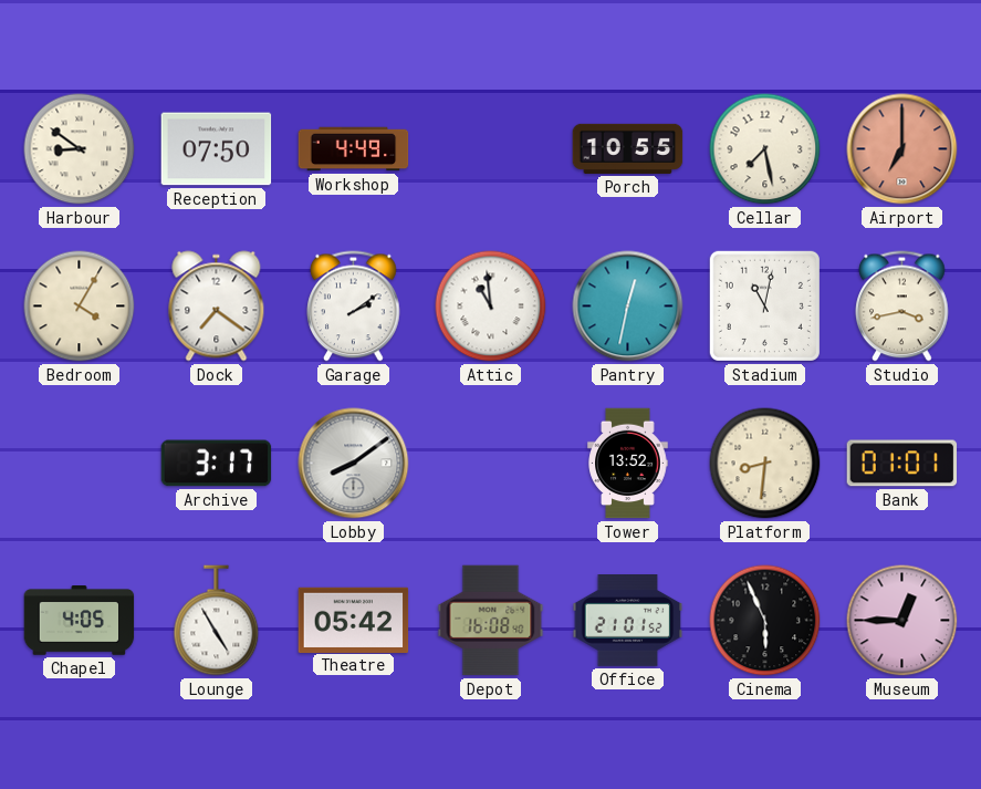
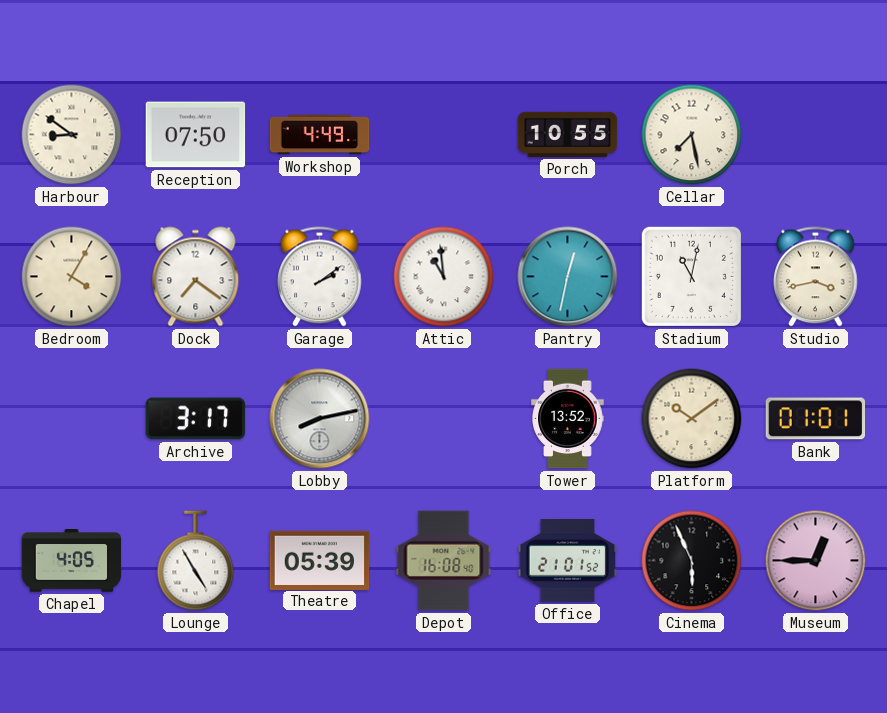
Airport: 7:00 -> none
Lobby: 8:09 -> 8:13
Platform: 8:31 -> 10:09
Theatre: 05:42 -> 05:39
